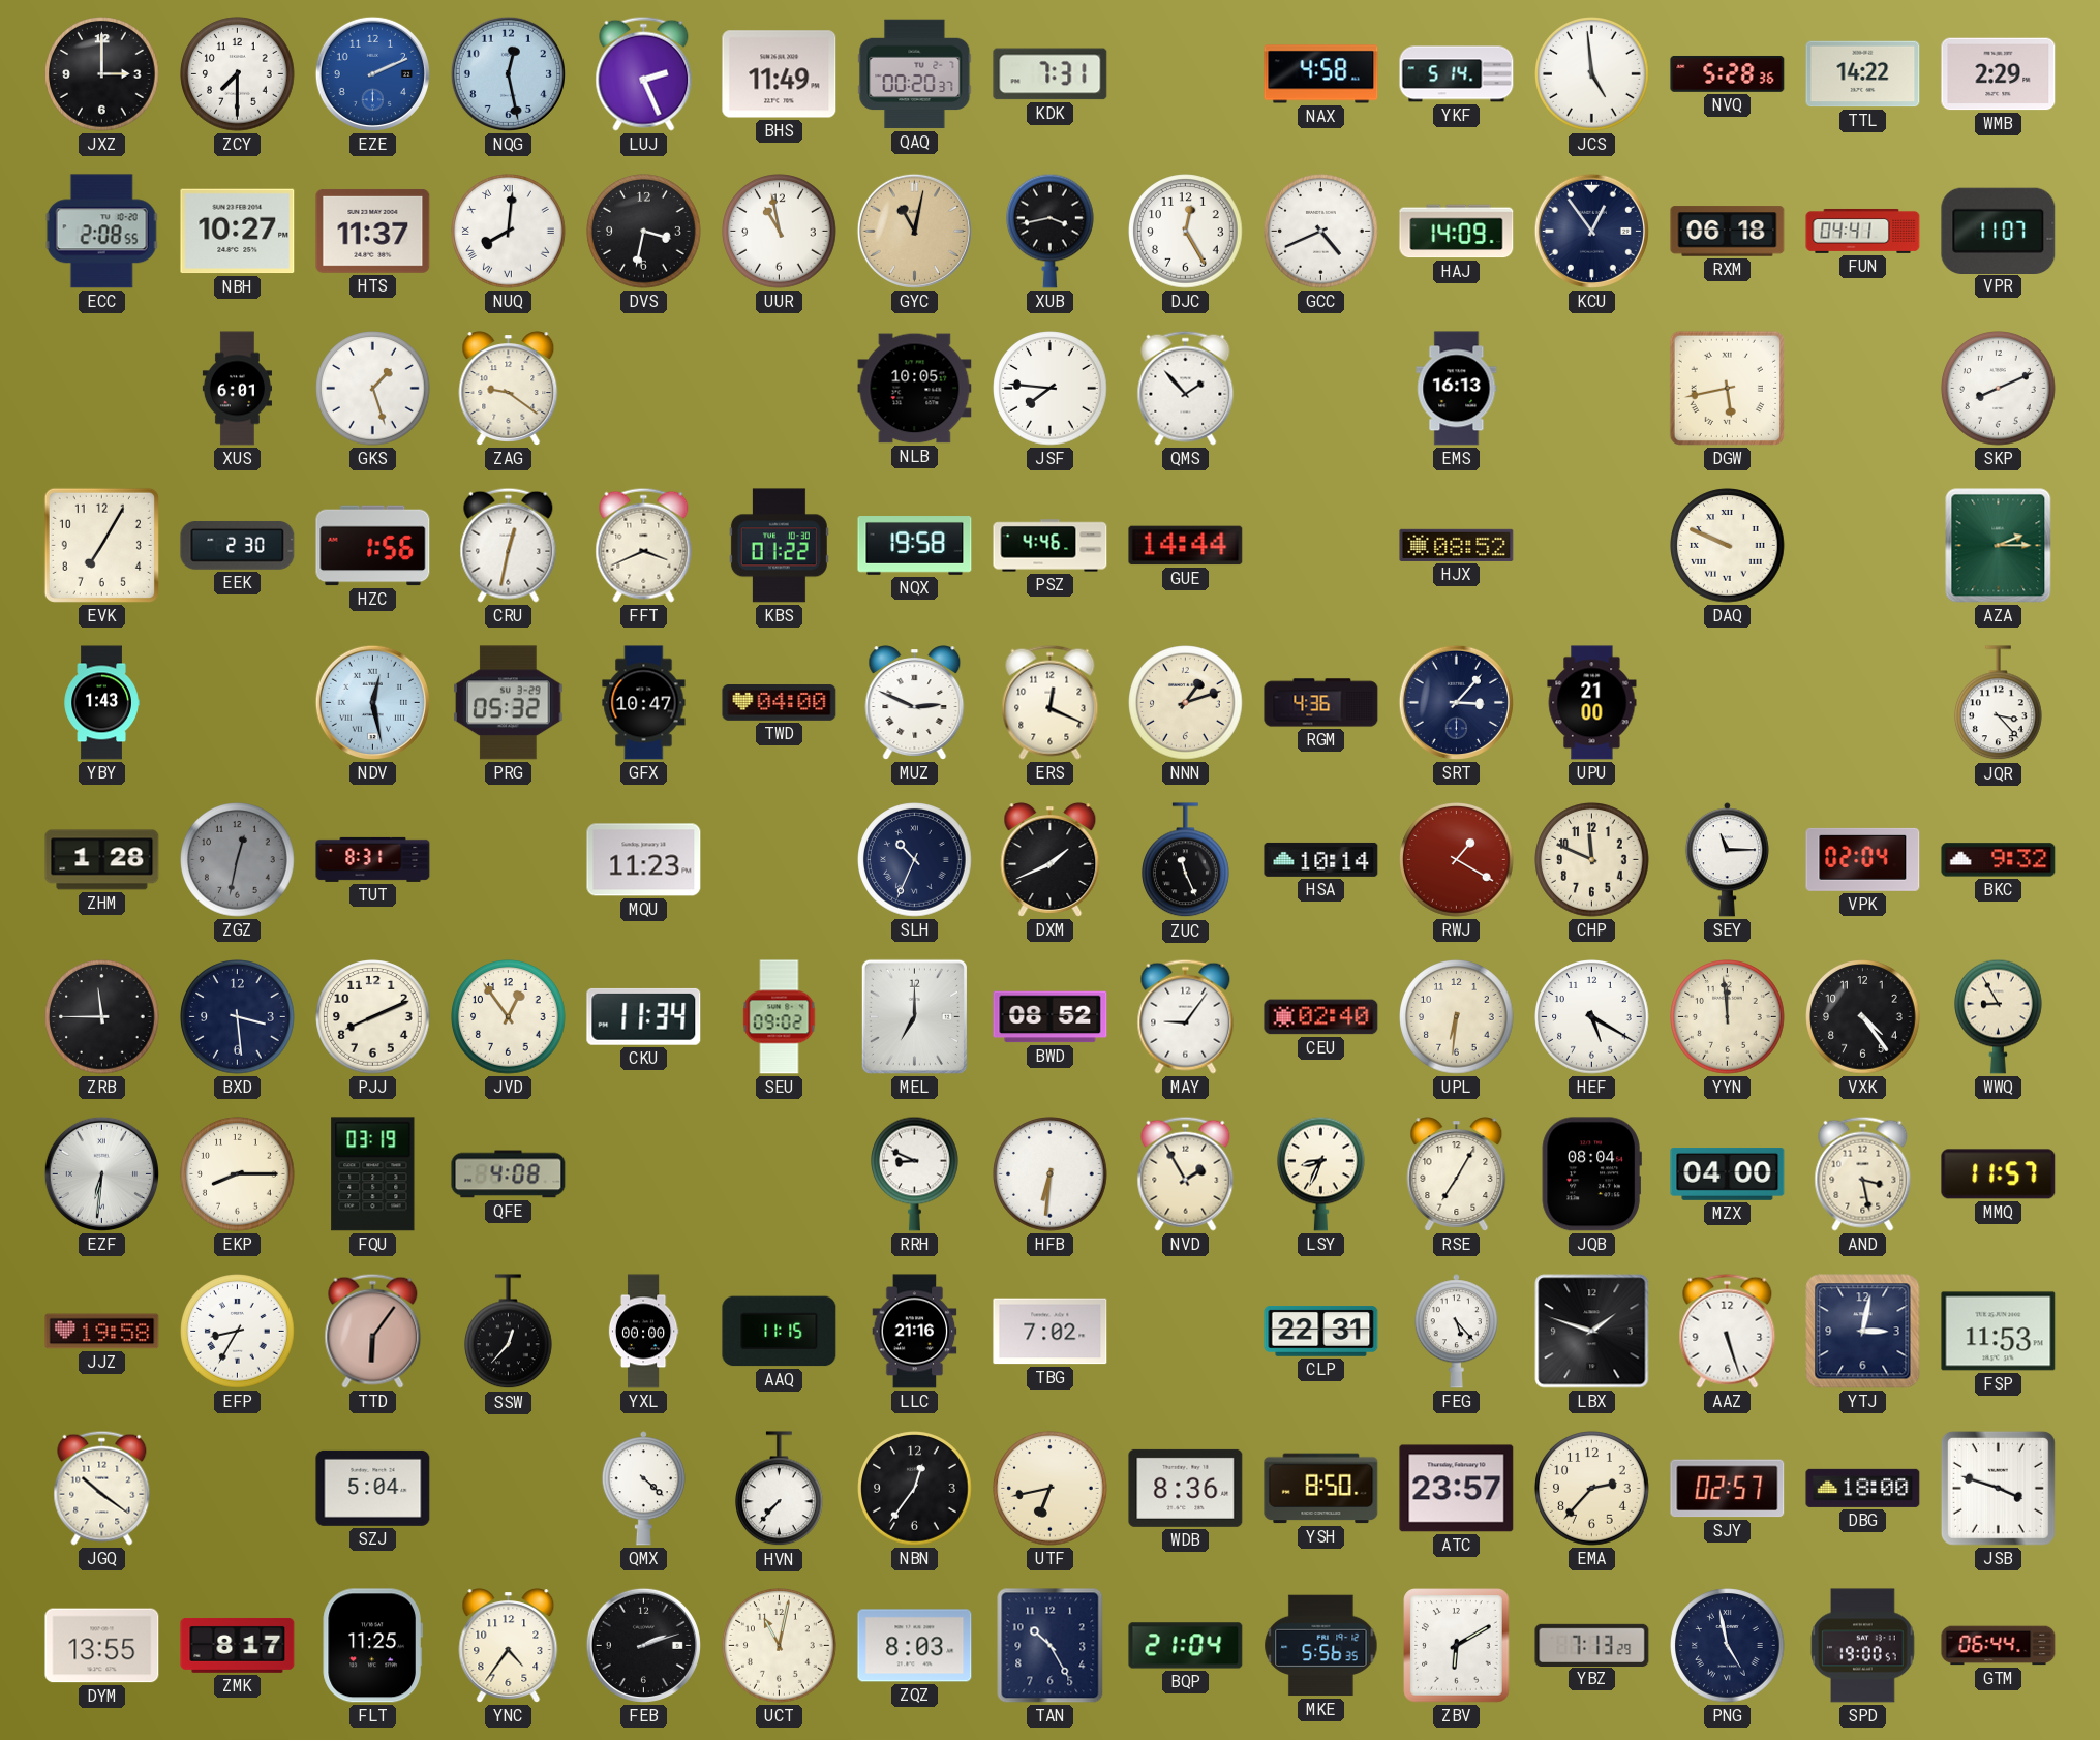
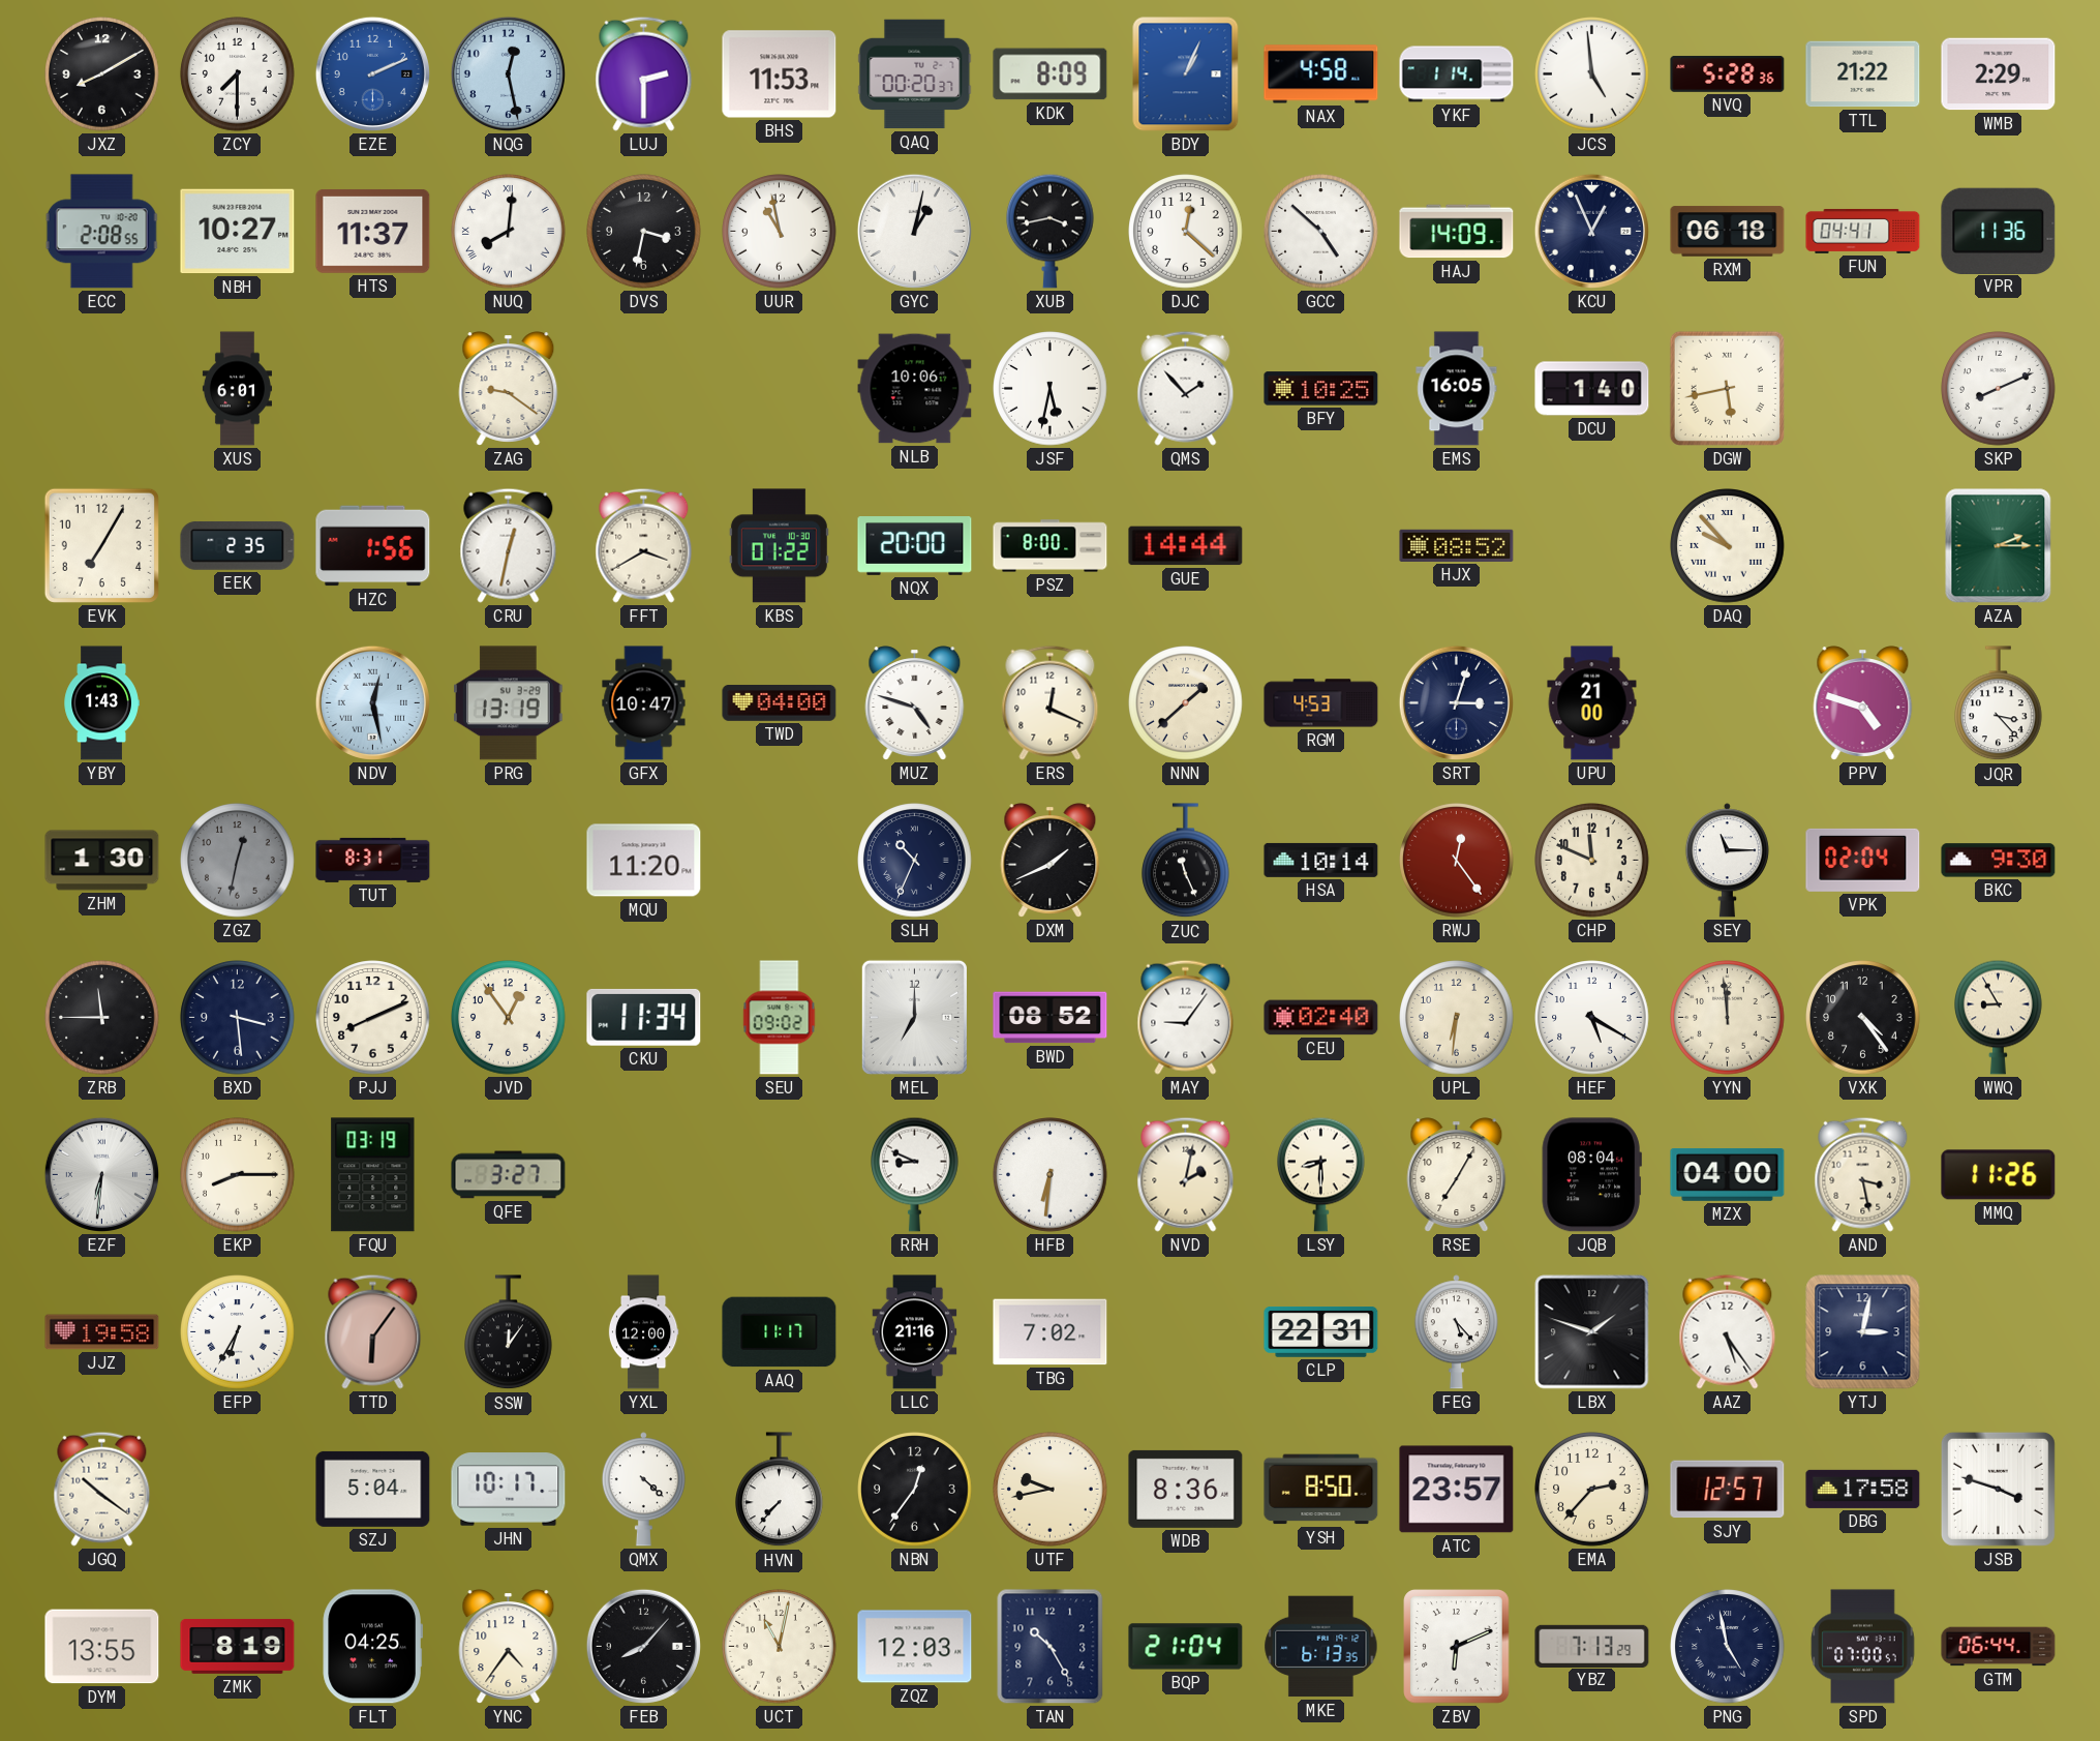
JXZ: 3:00 -> 8:10
LUJ: 2:26 -> 2:30
BHS: 11:49 -> 11:53
KDK: 7:31 -> 8:09
BDY: none -> 1:04
YKF: 5:14 -> 1:14
TTL: 14:22 -> 21:22
GYC: 11:02 -> 1:02
GYC dial: champagne -> white
DJC: 12:25 -> 12:22
GCC: 4:41 -> 4:52
KCU: 12:54 -> 12:56
VPR: 11:07 -> 11:36
GKS: 1:27 -> none
NLB: 10:05 -> 10:06
JSF: 7:46 -> 5:32
BFY: none -> 10:25
EMS: 16:13 -> 16:05
DCU: none -> 1:40
EEK: 2:30 -> 2:35
FFT: 3:41 -> 3:40
NQX: 19:58 -> 20:00
PSZ: 4:46 -> 8:00
DAQ: 9:49 -> 9:53
PRG: 05:32 -> 13:19
MUZ: 2:49 -> 4:48
NNN: 1:12 -> 1:38
RGM: 4:36 -> 4:53
SRT: 3:07 -> 3:03
PPV: none -> 4:48
ZHM: 1:28 -> 1:30
MQU: 11:23 -> 11:20
RWJ: 1:20 -> 12:24
BKC: 9:32 -> 9:30
QFE: 4:08 -> 3:27
NVD: 1:55 -> 2:02
LSY: 8:34 -> 8:30
MMQ: 11:57 -> 11:26
EFP: 8:35 -> 6:35
SSW: 12:37 -> 12:06
YXL: 00:00 -> 12:00
AAQ: 11:15 -> 11:17
AAZ: 5:27 -> 5:24
FSP: 11:53 -> none
JHN: none -> 10:17
UTF: 6:43 -> 9:43
SJY: 02:57 -> 12:57
DBG: 18:00 -> 17:58
ZMK: 8:17 -> 8:19
FLT: 11:25 -> 04:25
FEB: 2:12 -> 8:07
ZQZ: 8:03 -> 12:03
MKE: 5:56 -> 6:13
ZBV: 6:10 -> 6:11
SPD: 19:00 -> 07:00
